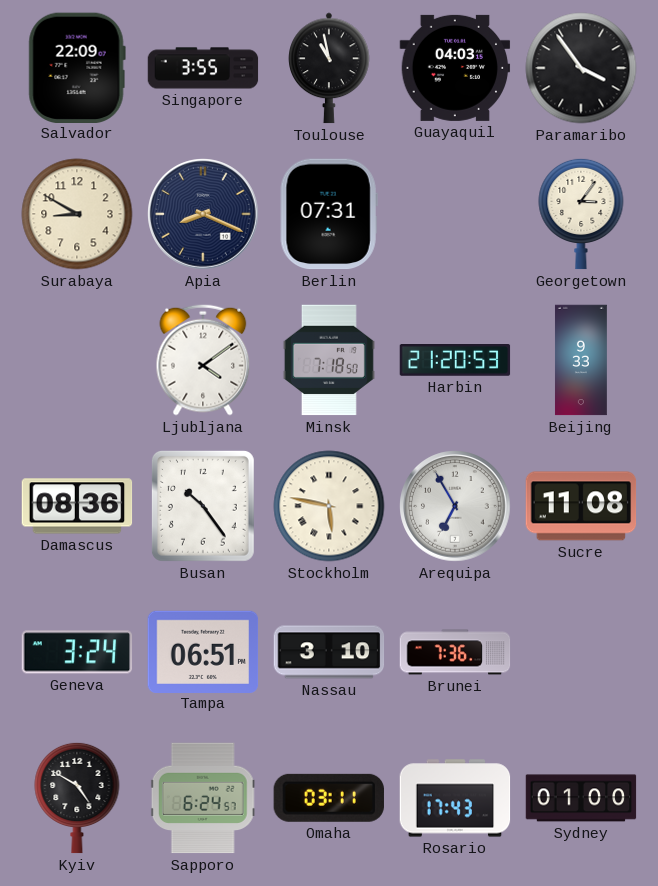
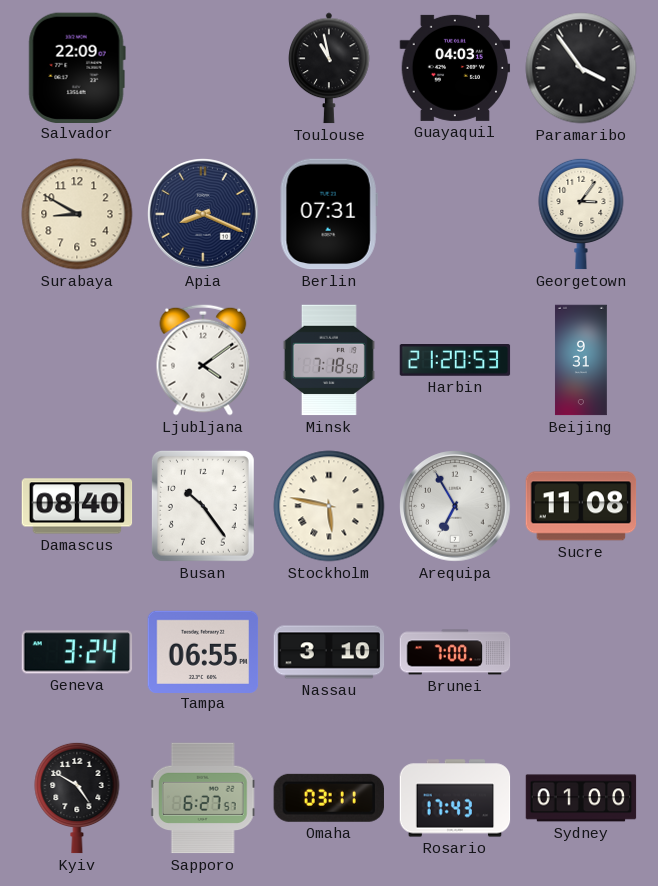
Singapore: 3:55 -> none
Beijing: 9:33 -> 9:31
Damascus: 08:36 -> 08:40
Tampa: 06:51 -> 06:55
Brunei: 7:36 -> 7:00
Sapporo: 6:24 -> 6:27
